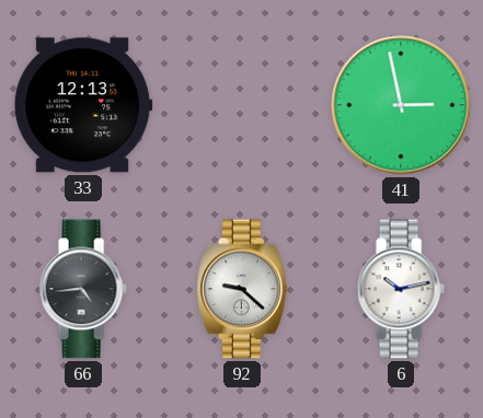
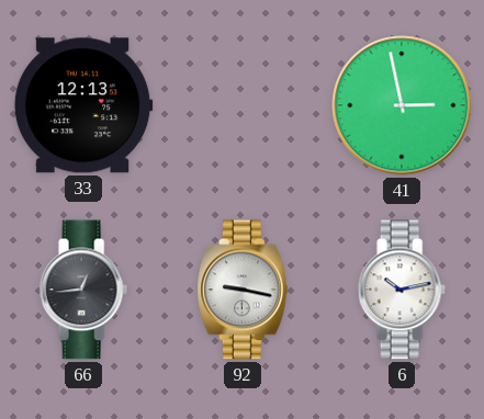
66: 4:44 -> 12:44
92: 9:22 -> 9:17
